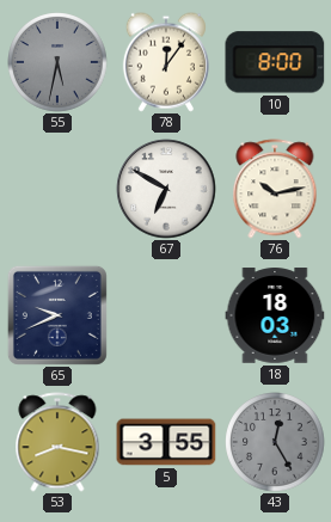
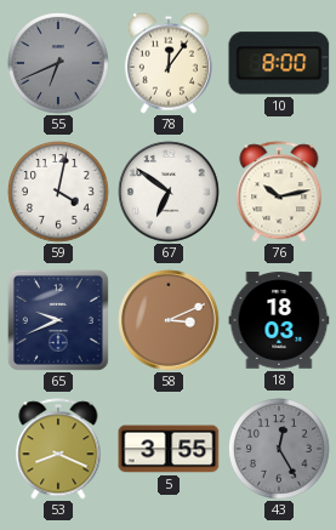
55: 5:32 -> 6:41
59: none -> 4:02
67: 6:50 -> 6:51
58: none -> 3:11
53: 8:17 -> 8:19
